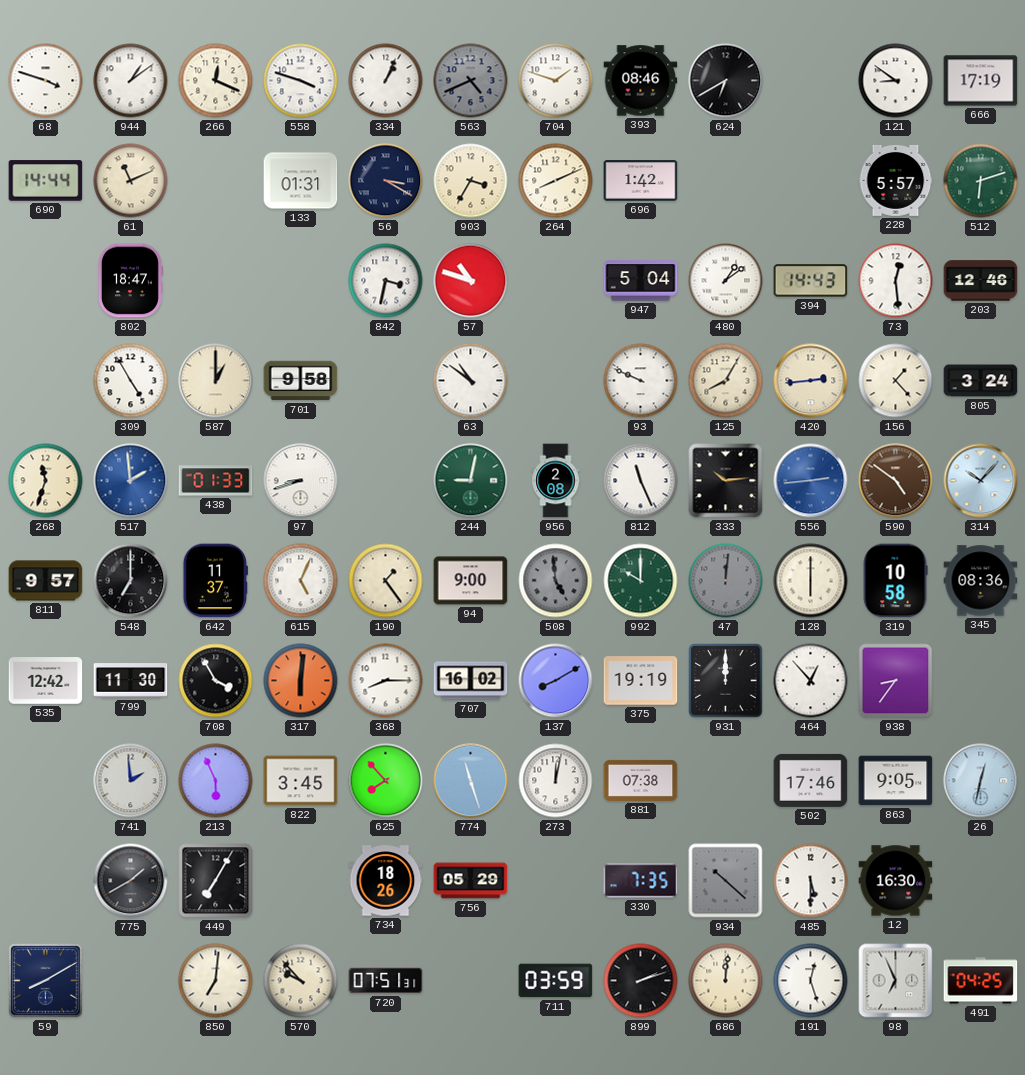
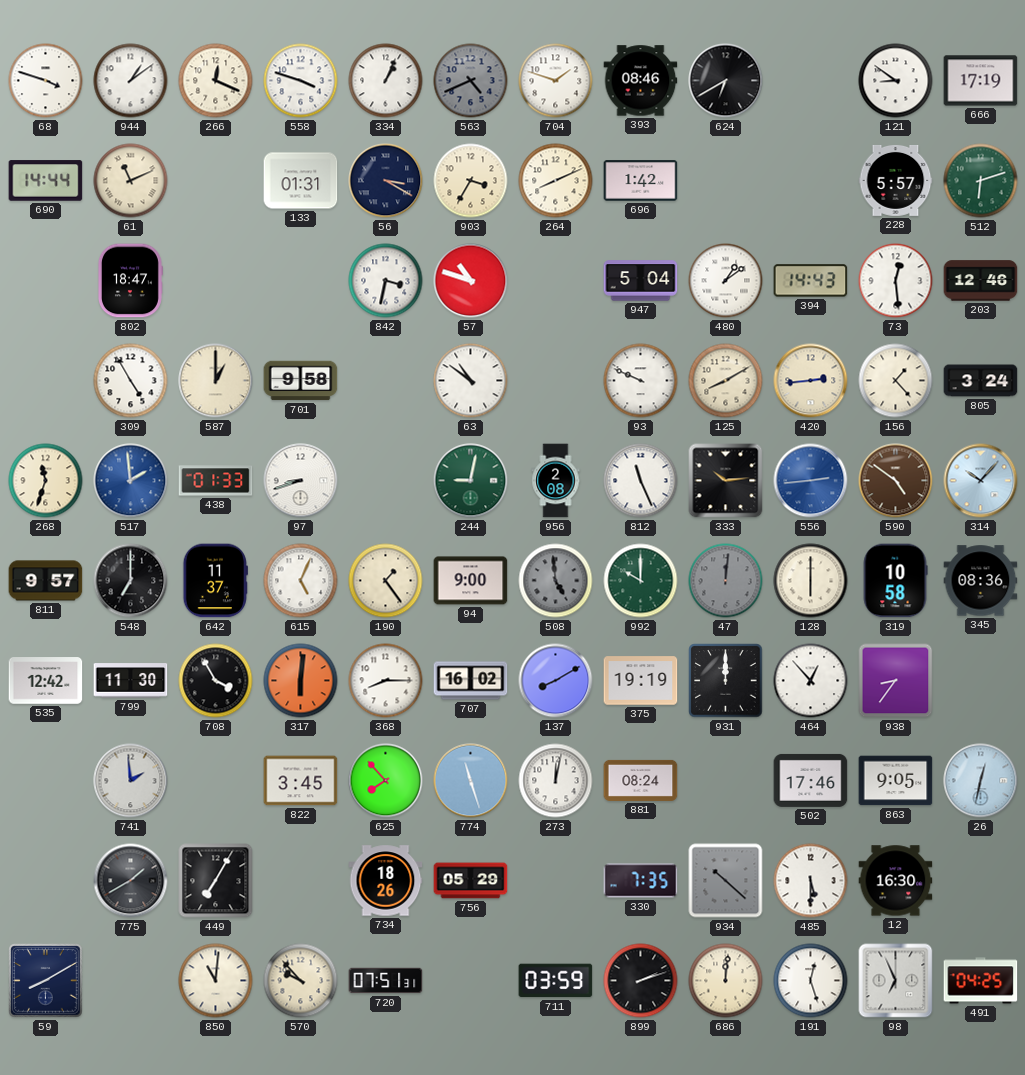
125: 8:05 -> 8:10
213: 5:56 -> none
881: 07:38 -> 08:24
850: 7:01 -> 11:01
